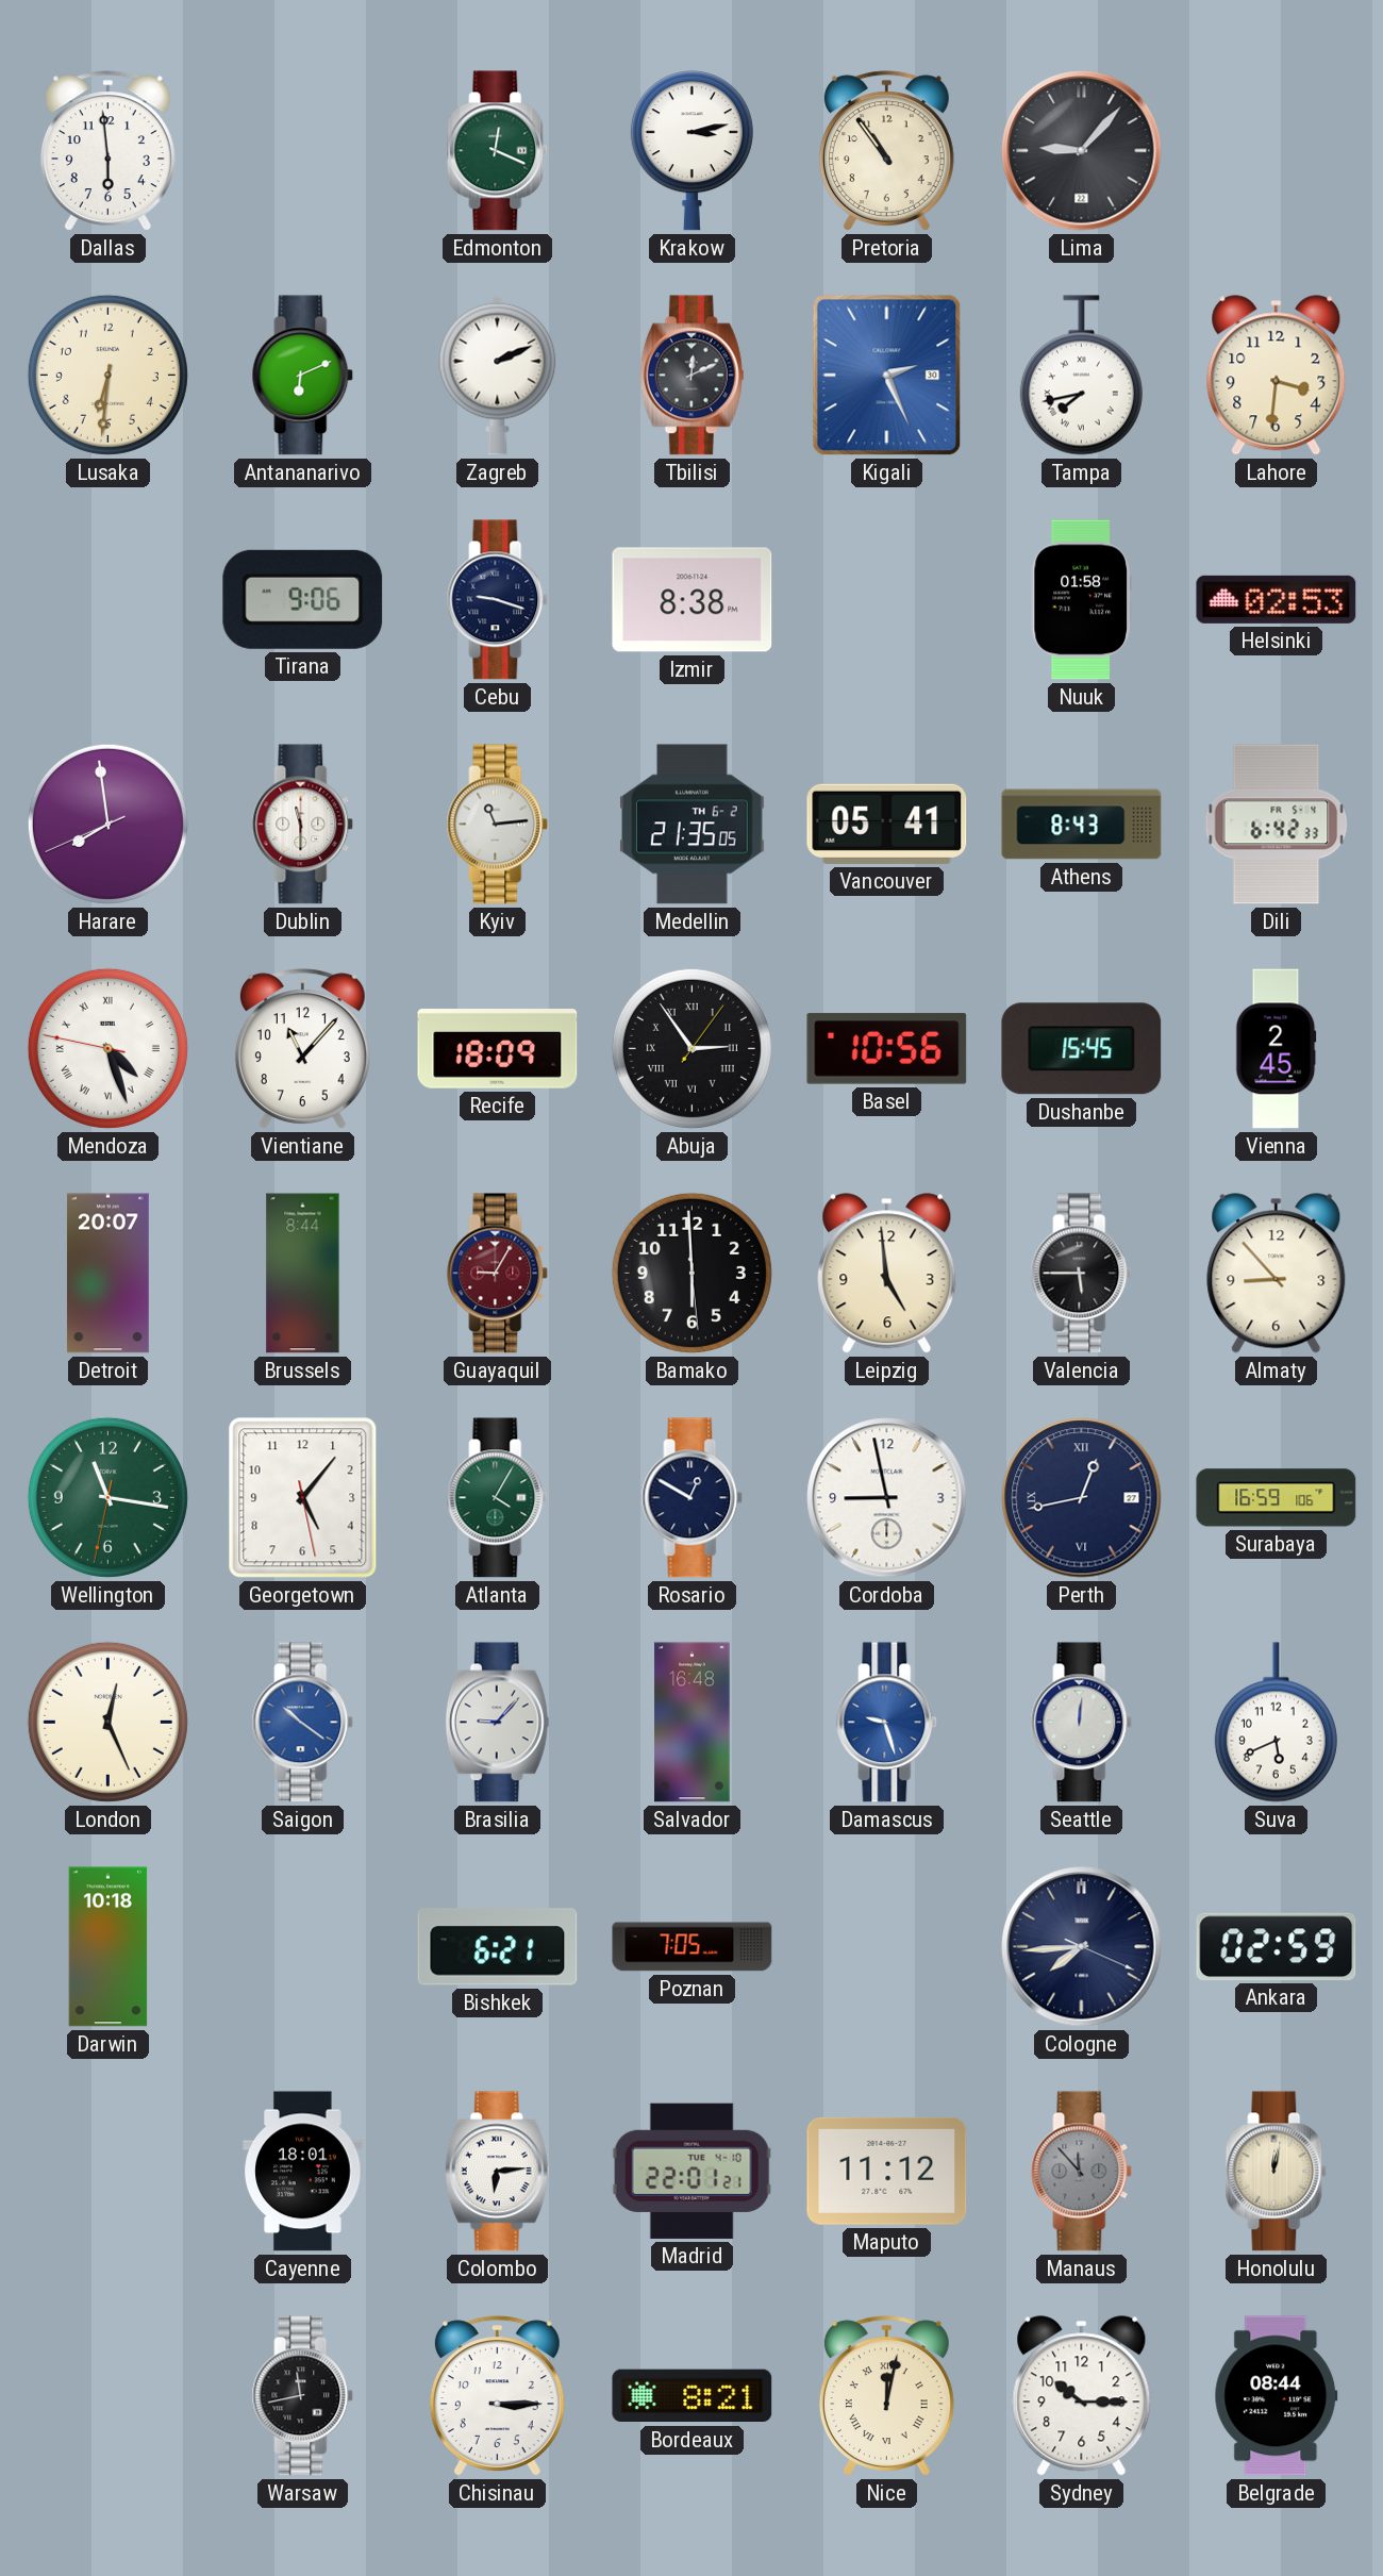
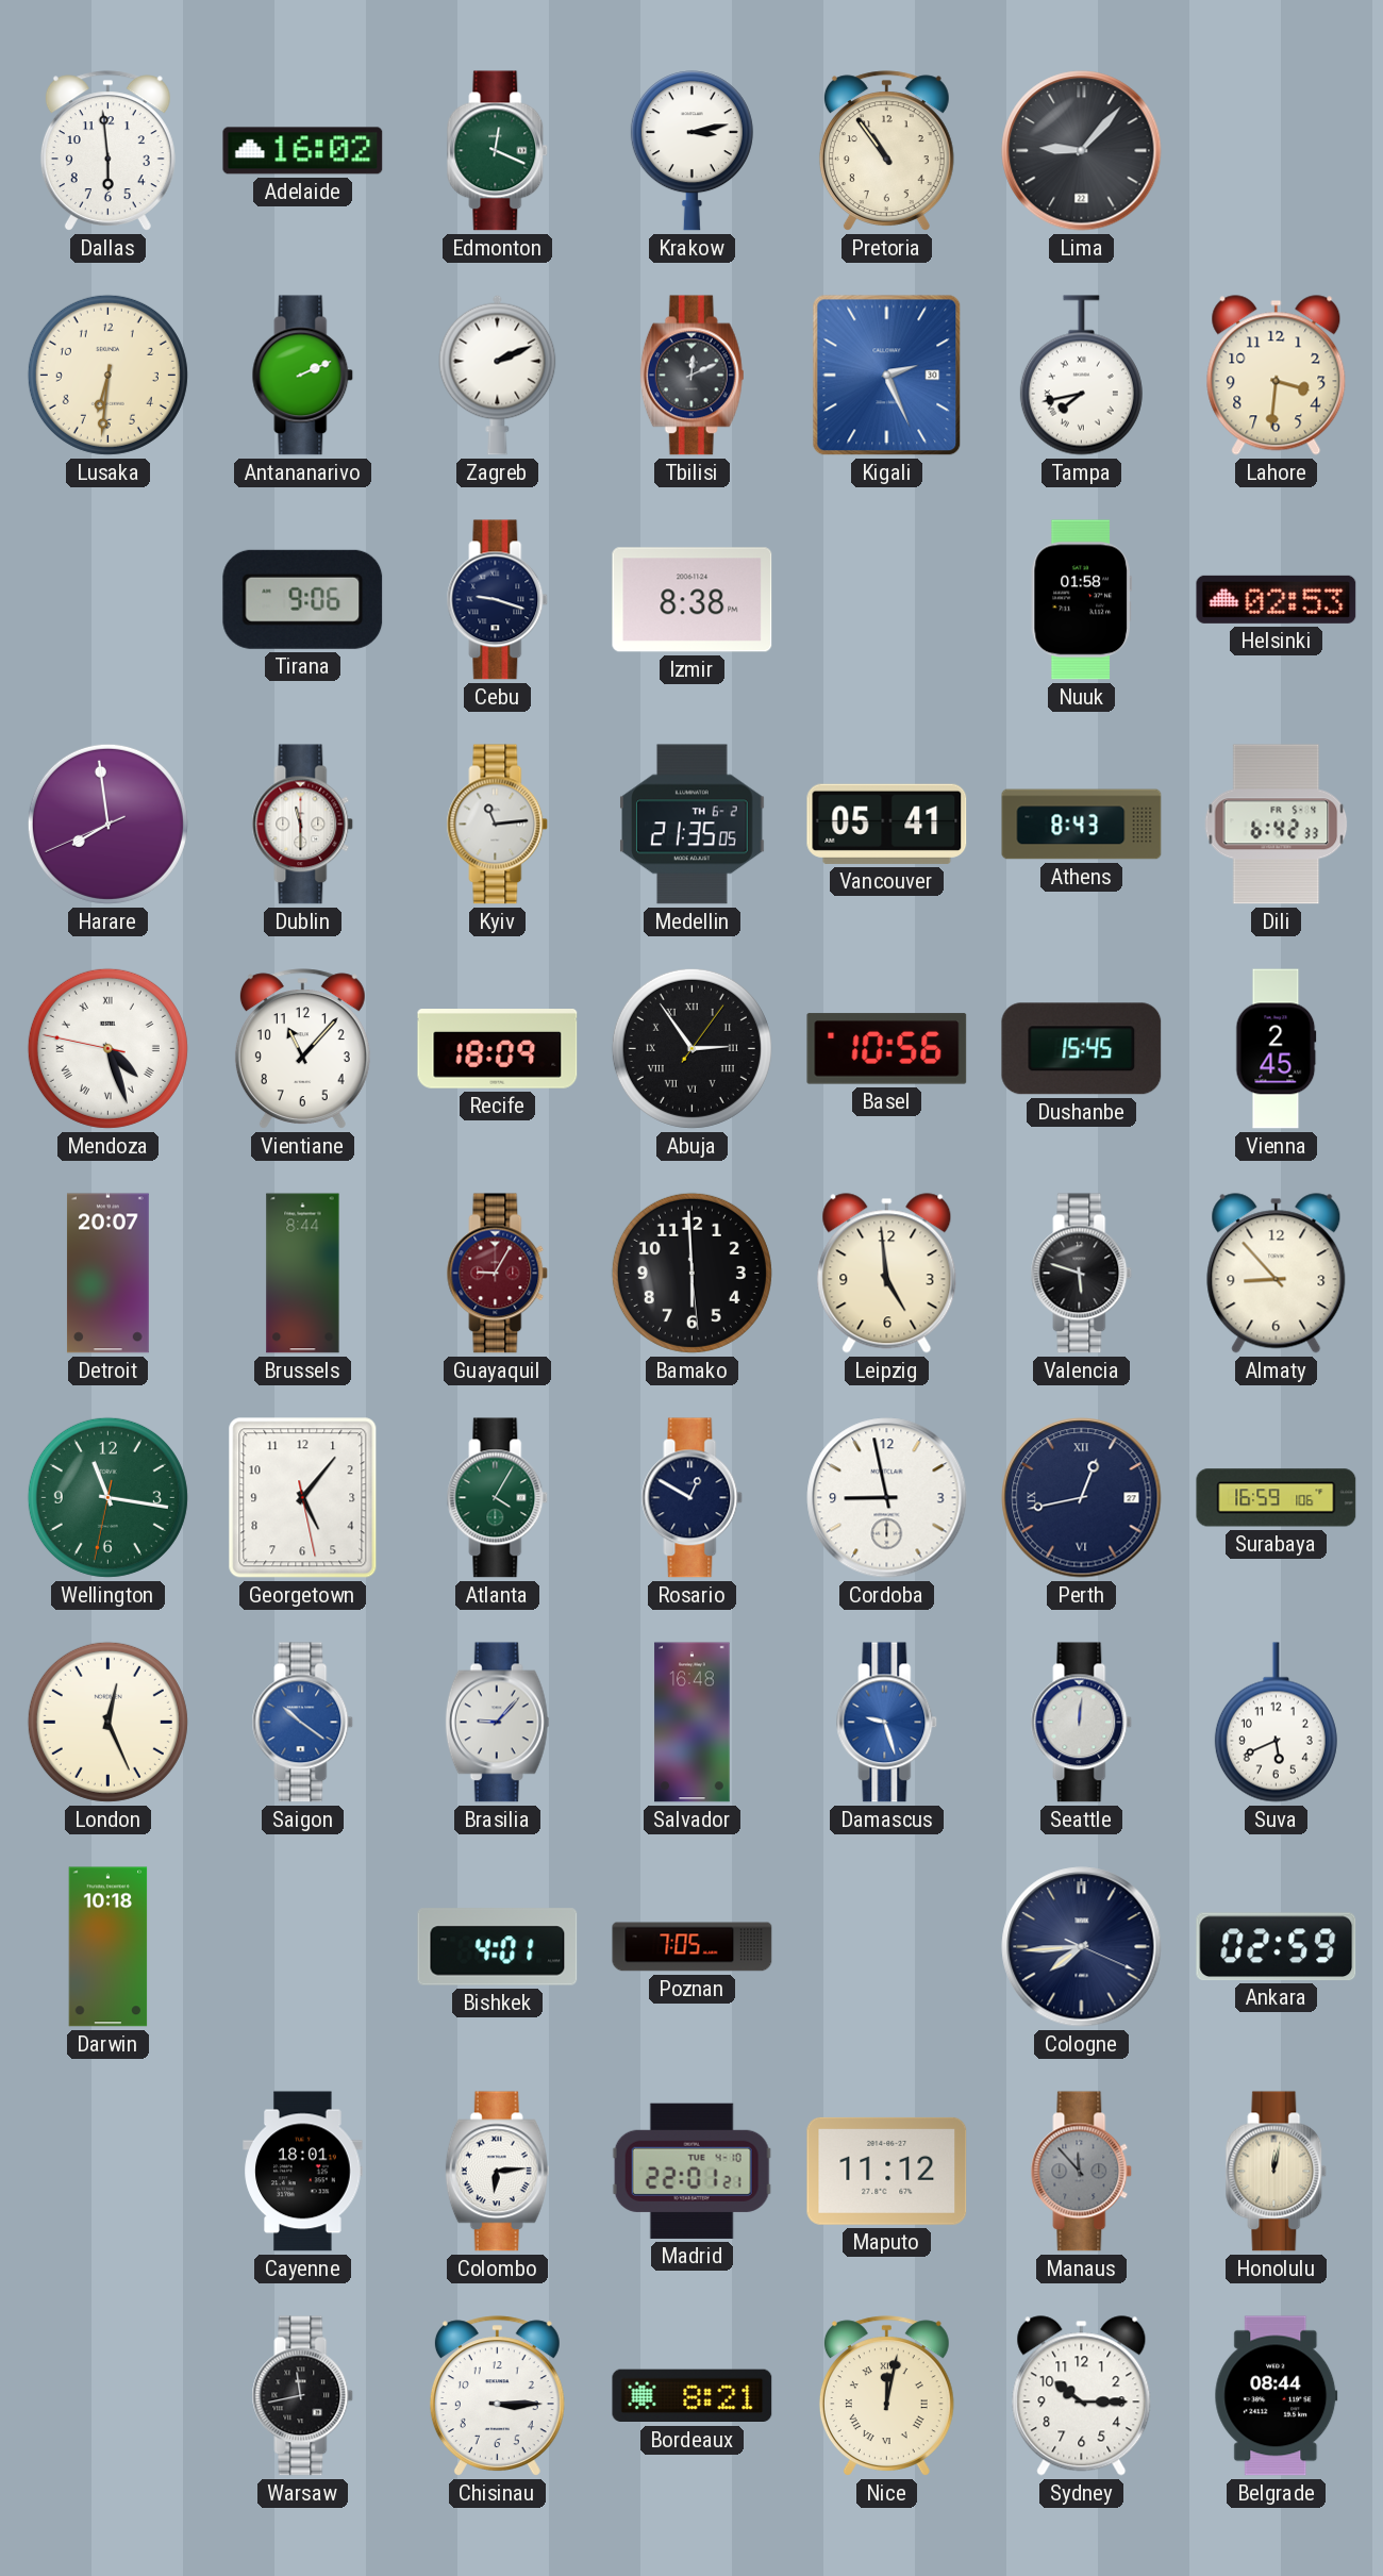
Adelaide: none -> 16:02
Antananarivo: 6:11 -> 2:11
Valencia: 5:45 -> 5:48
Bishkek: 6:21 -> 4:01
